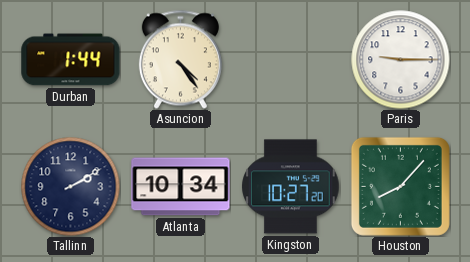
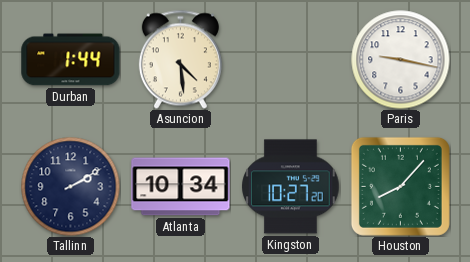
Asuncion: 4:24 -> 4:29
Paris: 9:15 -> 9:17
